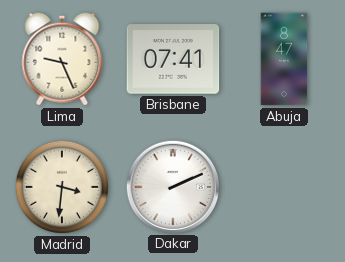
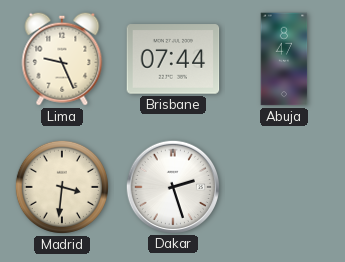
Brisbane: 07:41 -> 07:44
Dakar: 2:11 -> 2:27
